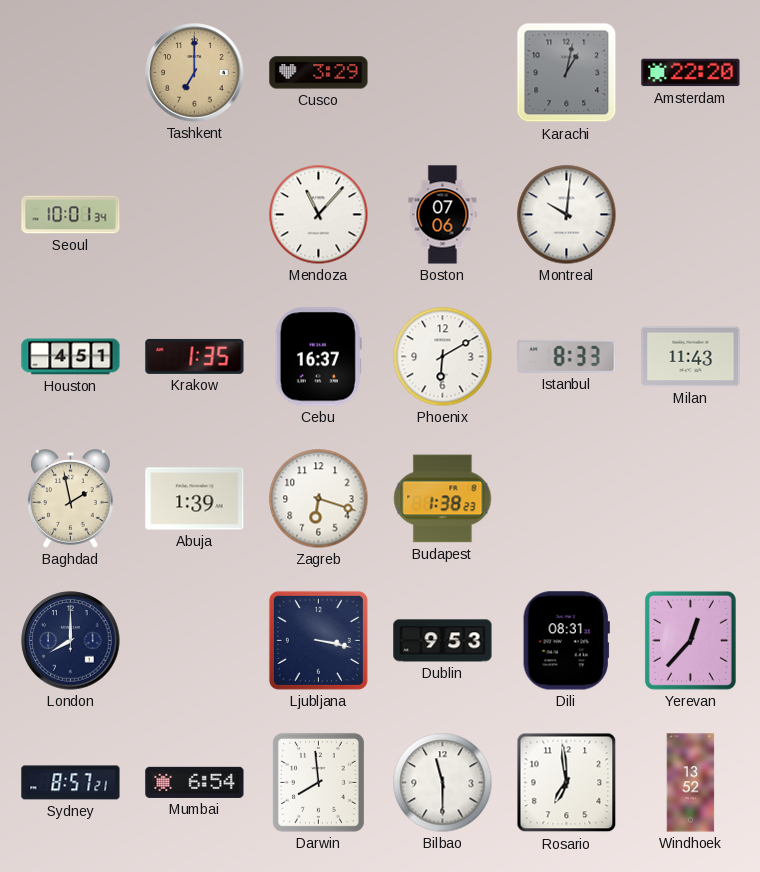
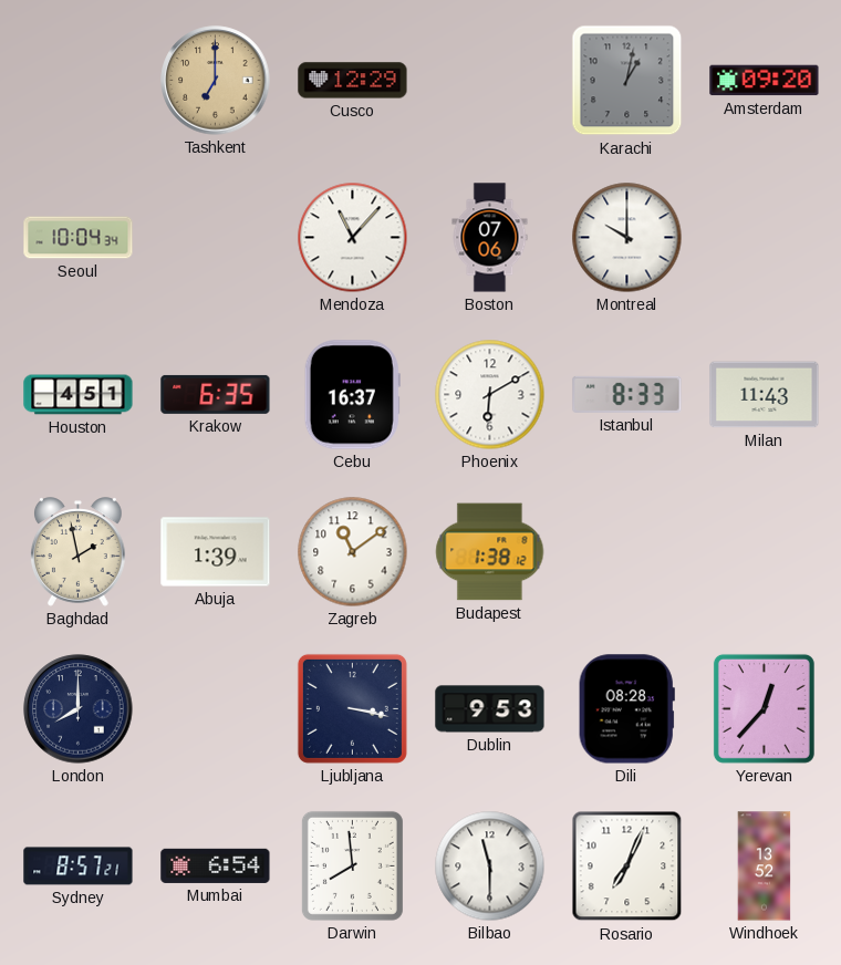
Cusco: 3:29 -> 12:29
Amsterdam: 22:20 -> 09:20
Seoul: 10:01 -> 10:04
Montreal: 10:01 -> 10:00
Krakow: 1:35 -> 6:35
Zagreb: 6:18 -> 11:09
Budapest: 1:38:23 -> 1:38:12
Dili: 08:31 -> 08:28
Rosario: 6:59 -> 7:04
